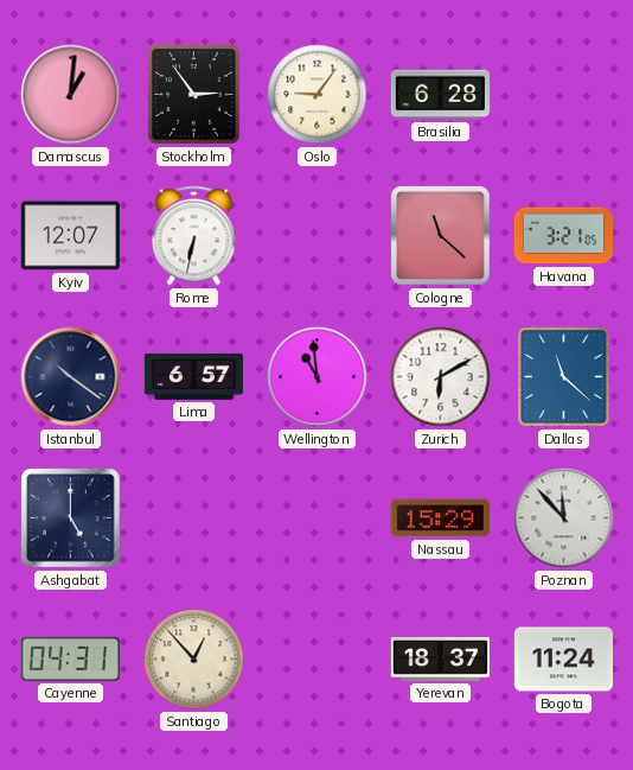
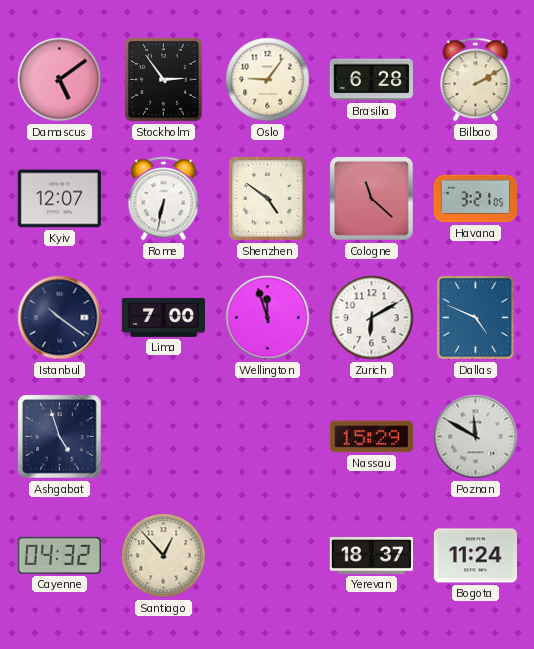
Damascus: 1:01 -> 5:09
Bilbao: none -> 2:10
Shenzhen: none -> 4:51
Lima: 6:57 -> 7:00
Wellington: 10:59 -> 11:57
Dallas: 11:22 -> 4:49
Ashgabat: 5:00 -> 4:57
Poznan: 11:53 -> 11:50
Cayenne: 04:31 -> 04:32
